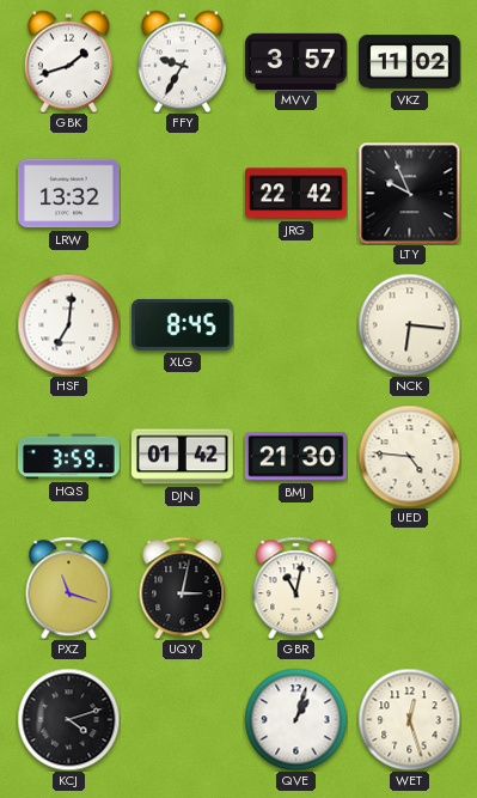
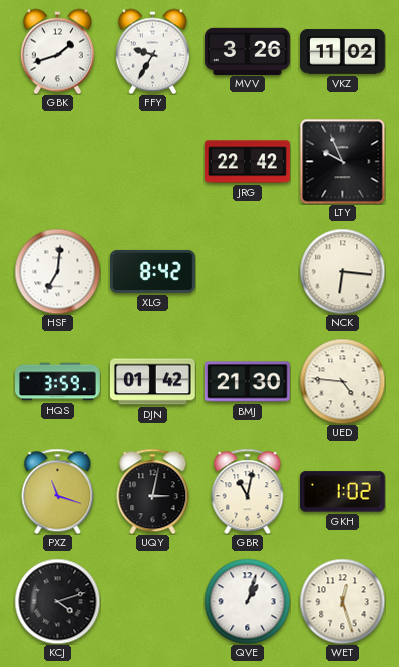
MVV: 3:57 -> 3:26
LRW: 13:32 -> none
XLG: 8:45 -> 8:42
GKH: none -> 1:02
